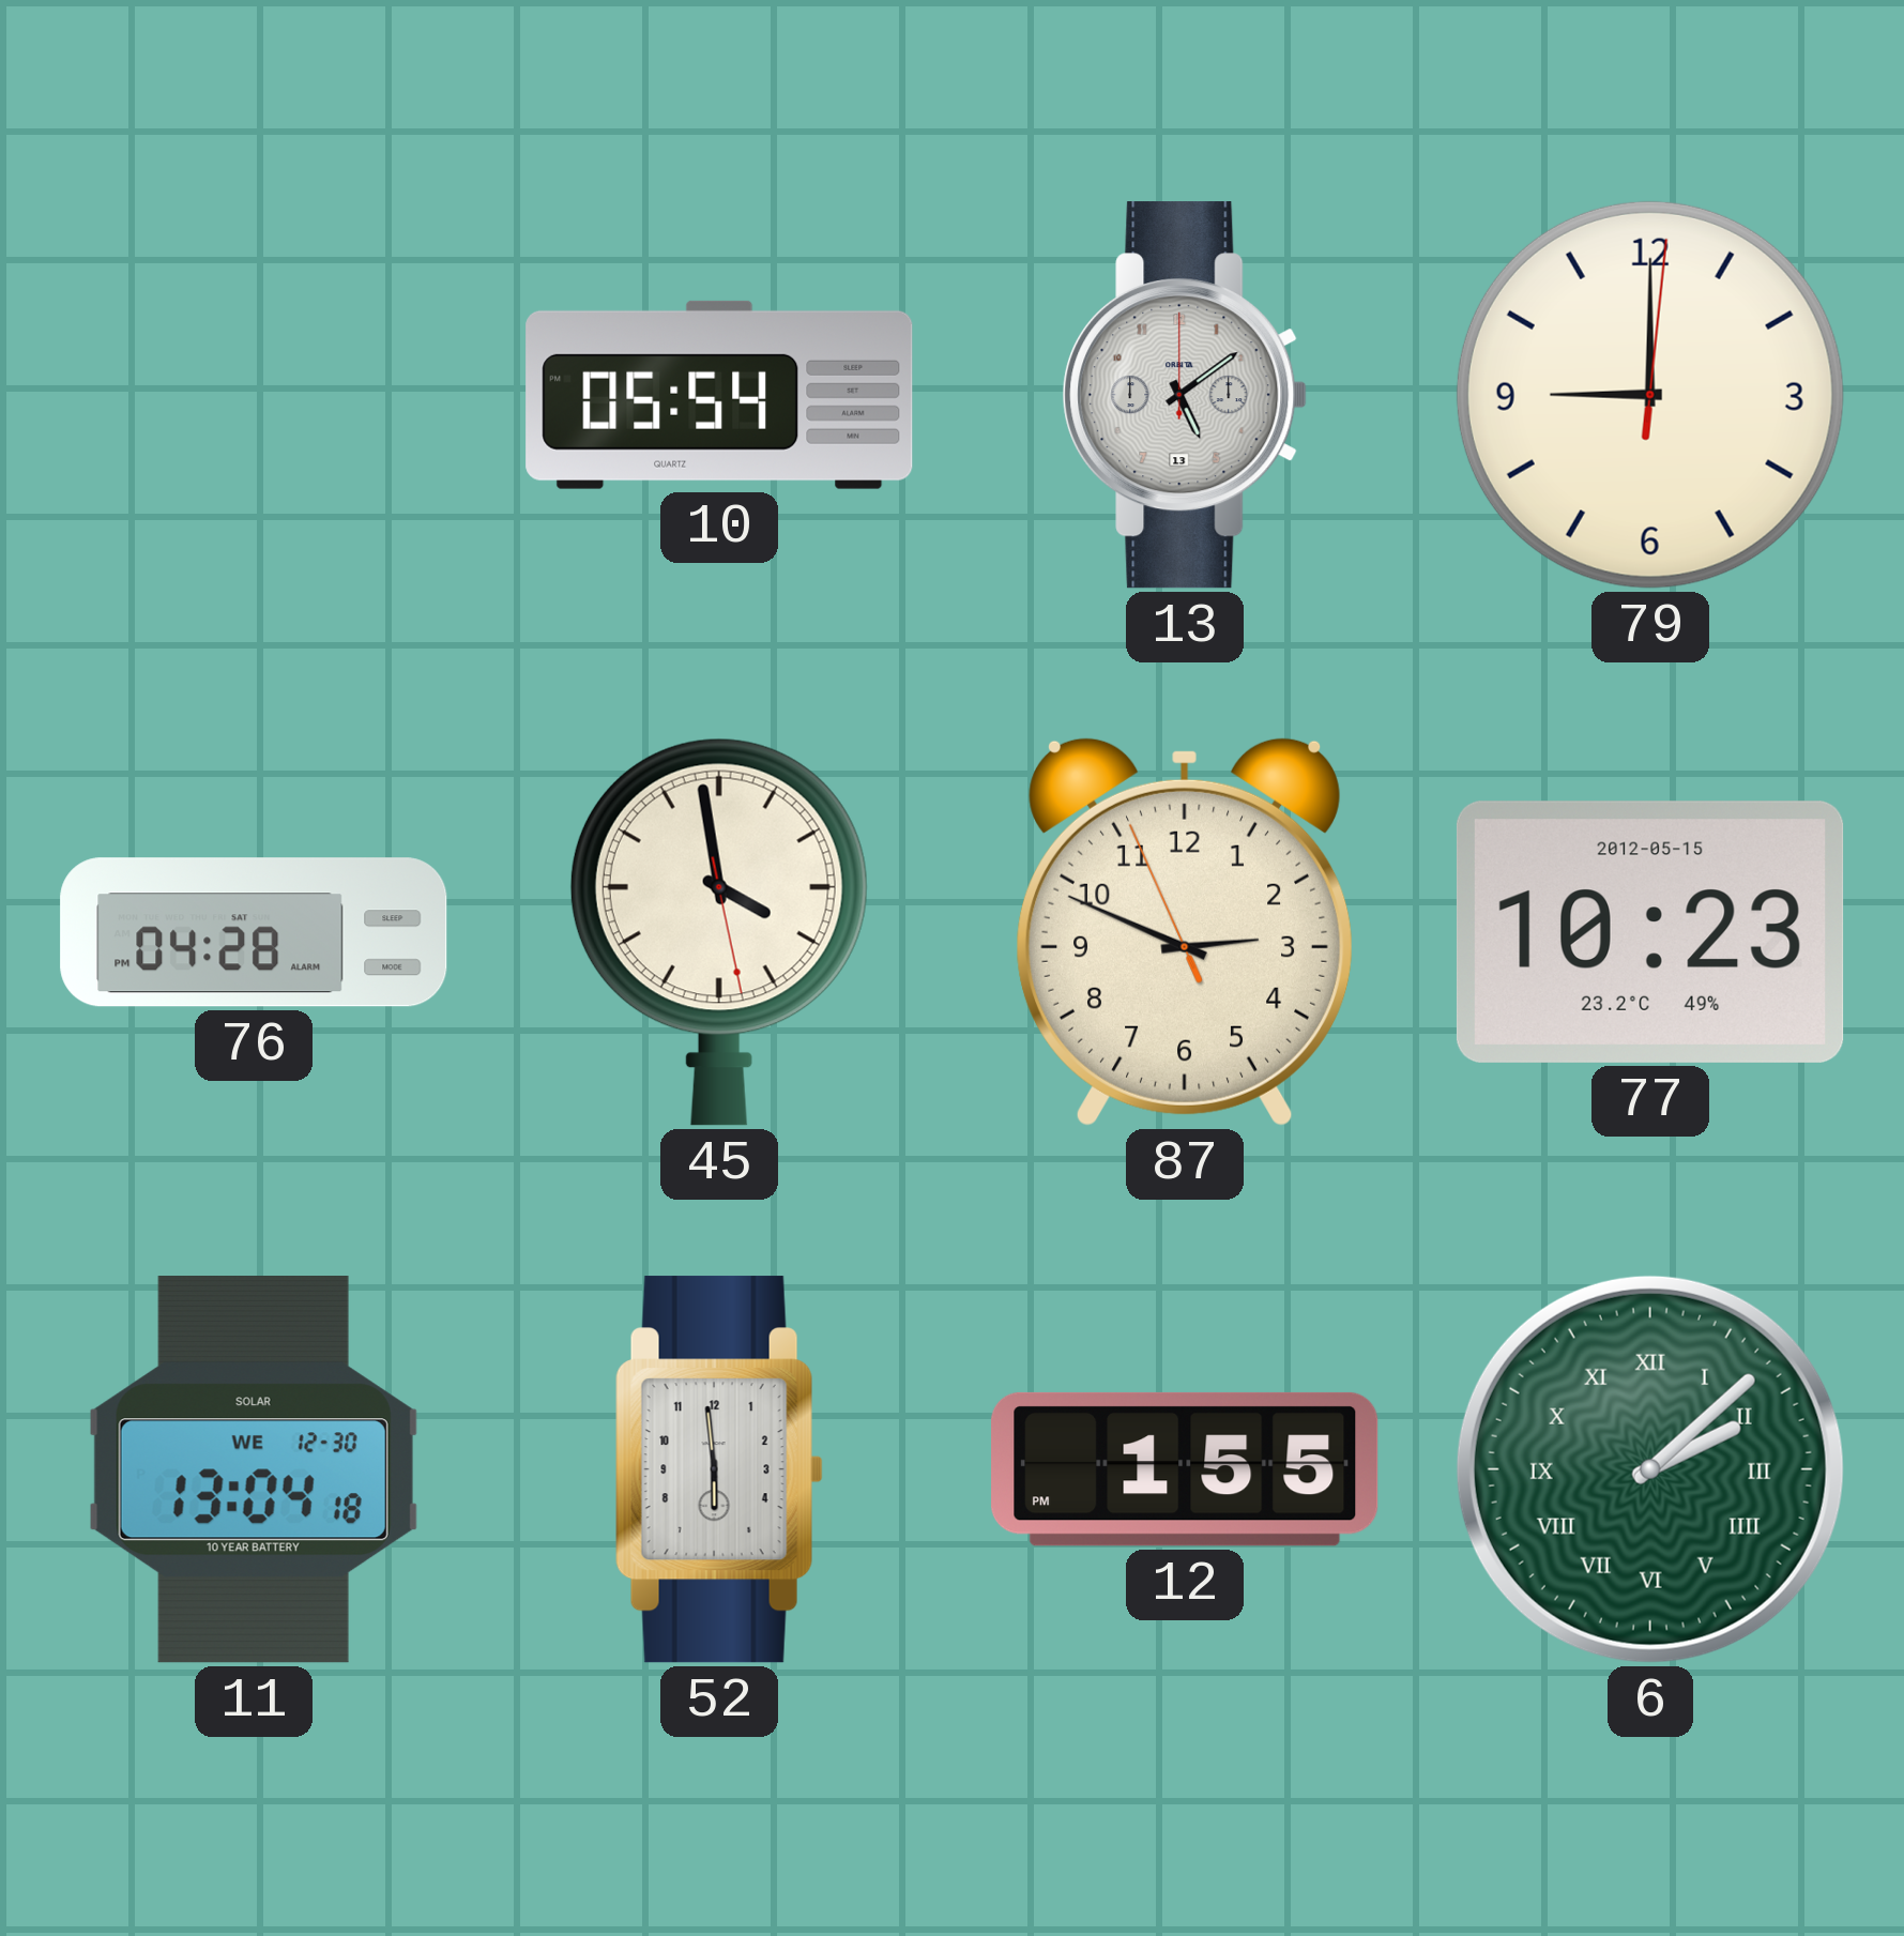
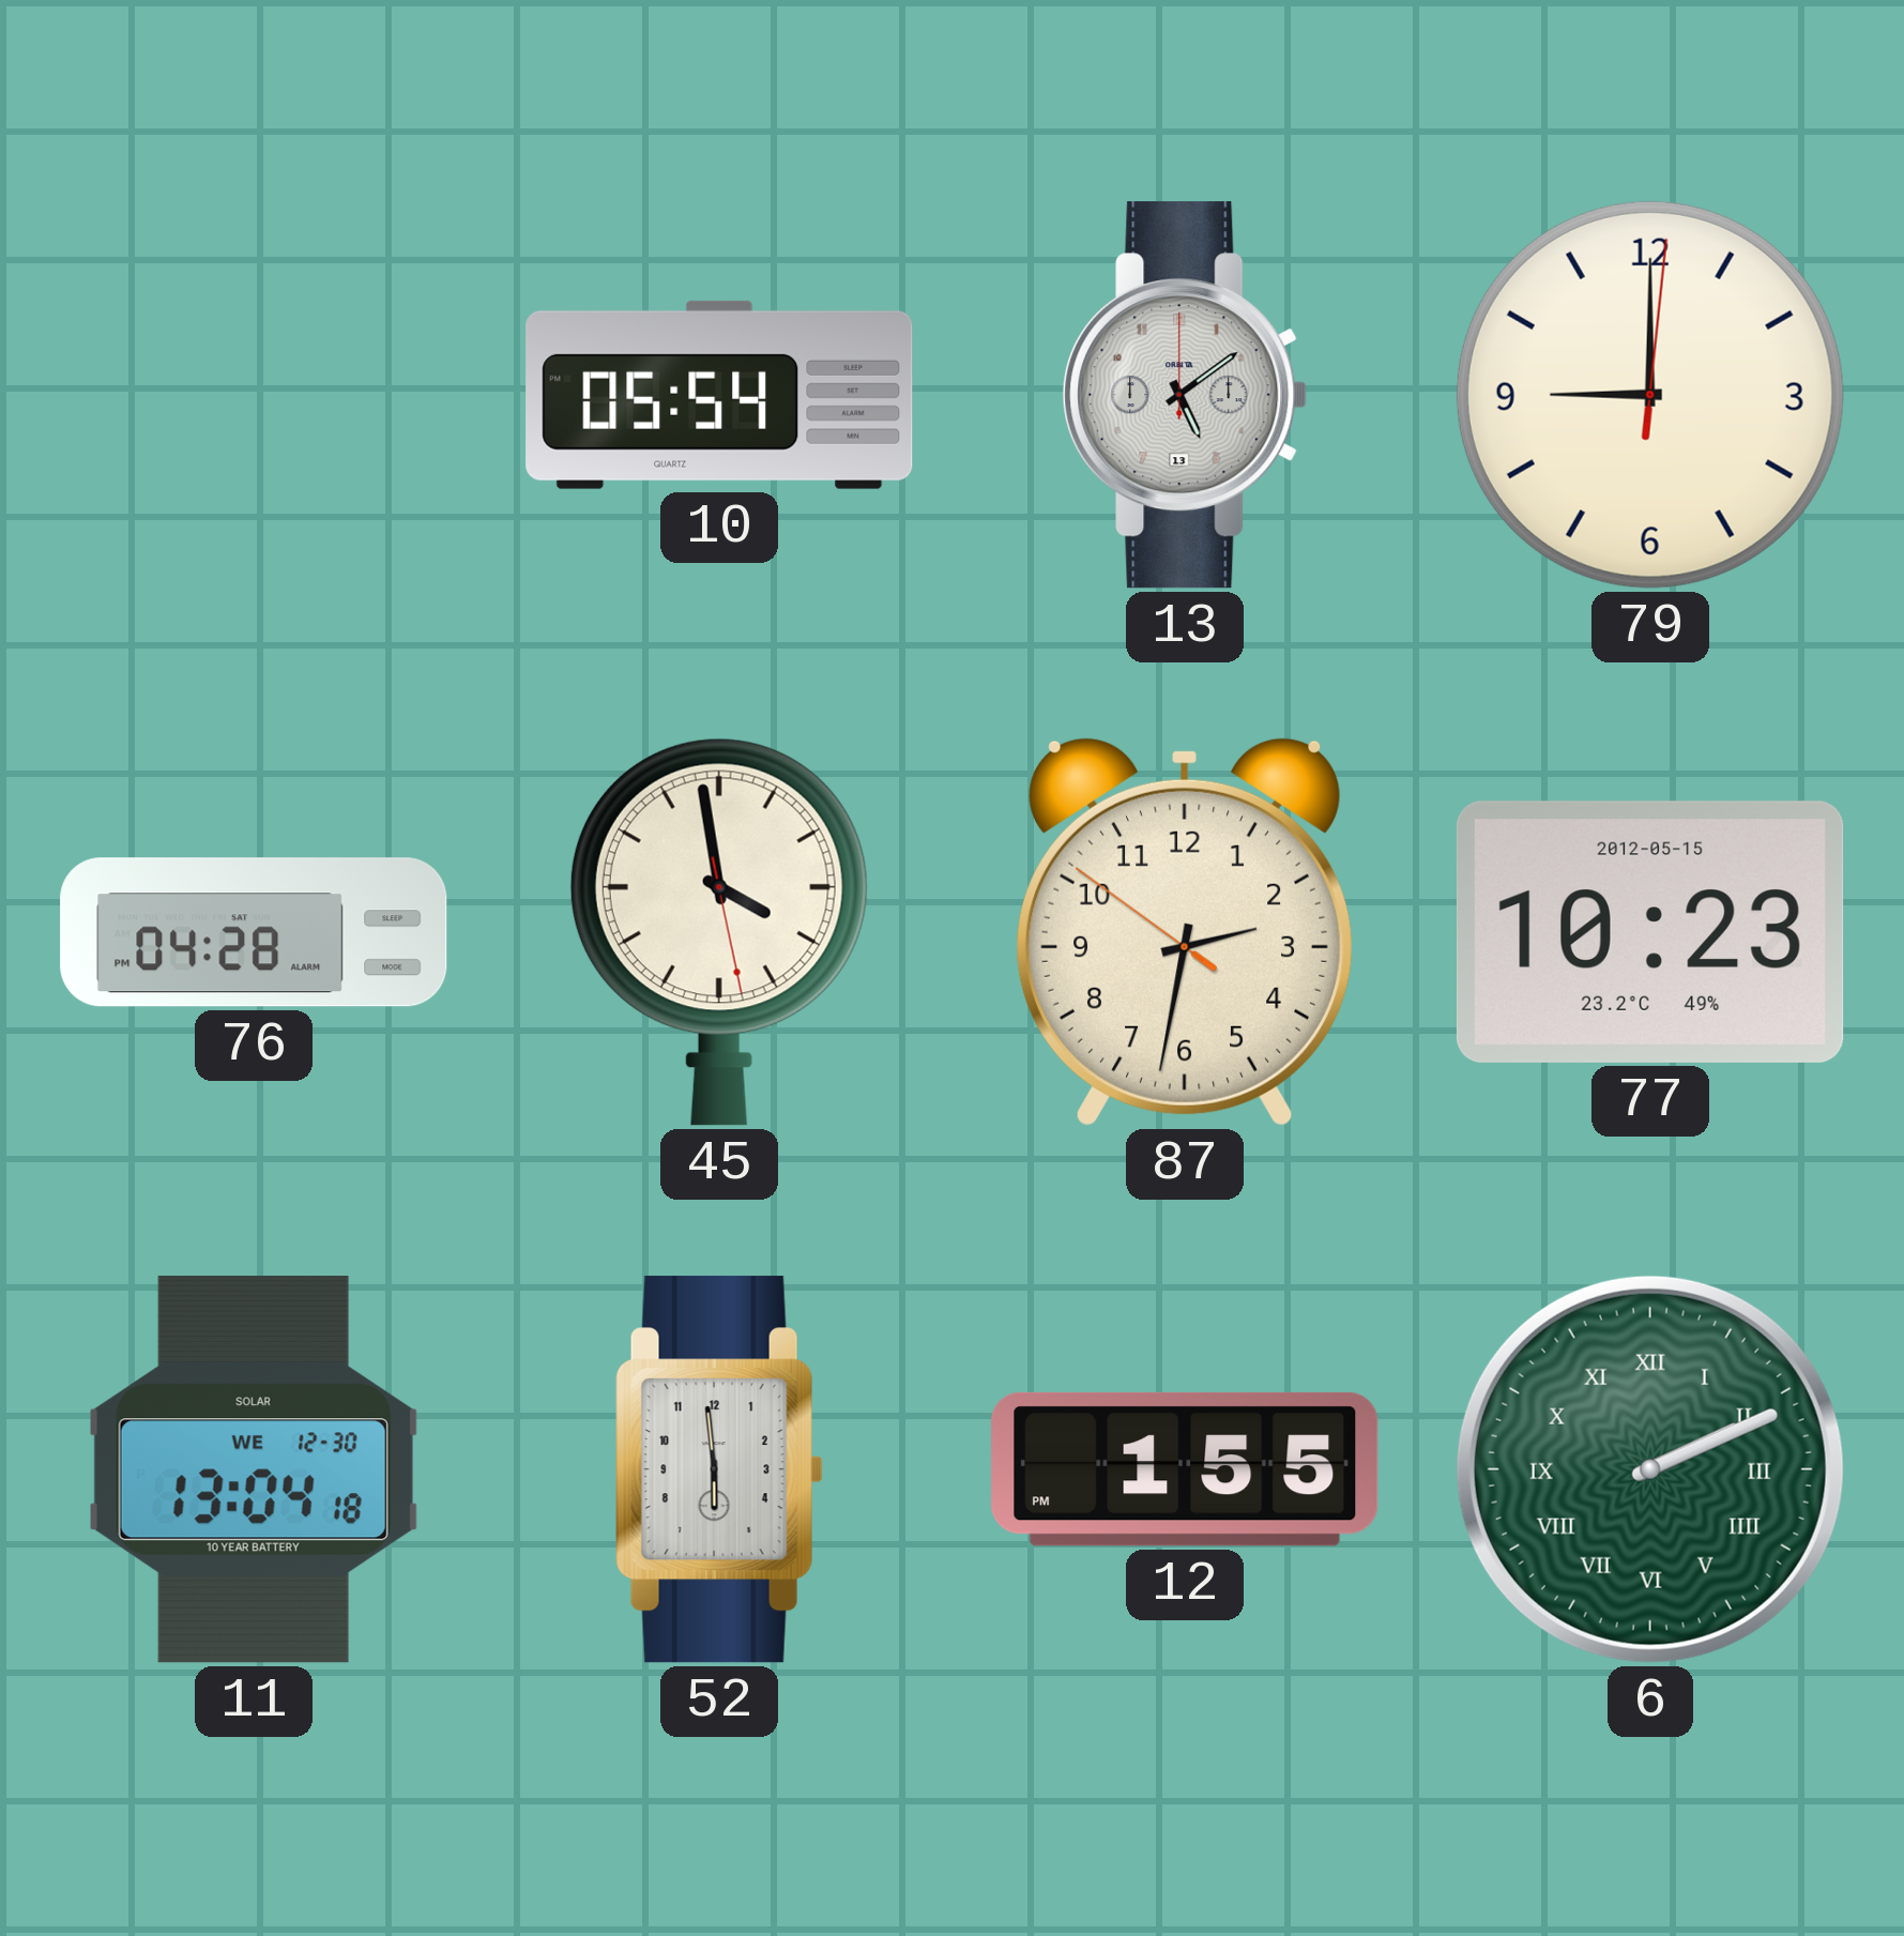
87: 2:48 -> 2:31
6: 2:08 -> 2:11
